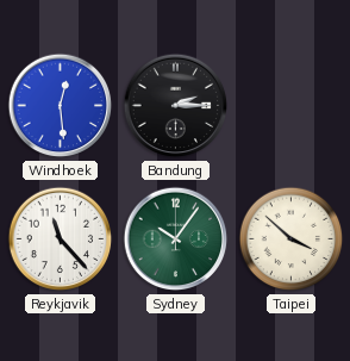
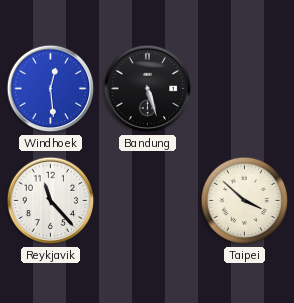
Bandung: 2:15 -> 5:27
Sydney: 10:06 -> none
